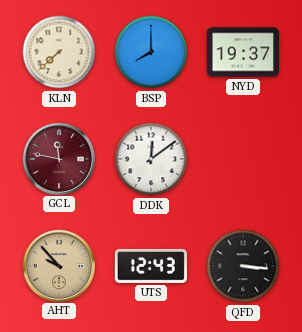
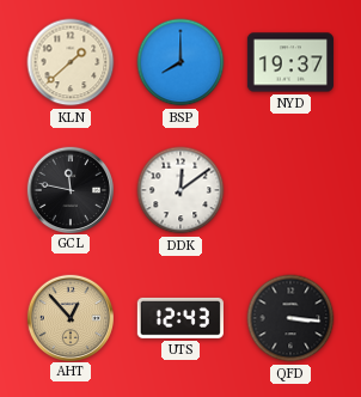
KLN: 7:38 -> 1:38
GCL dial: burgundy -> black
AHT: 9:53 -> 12:53
